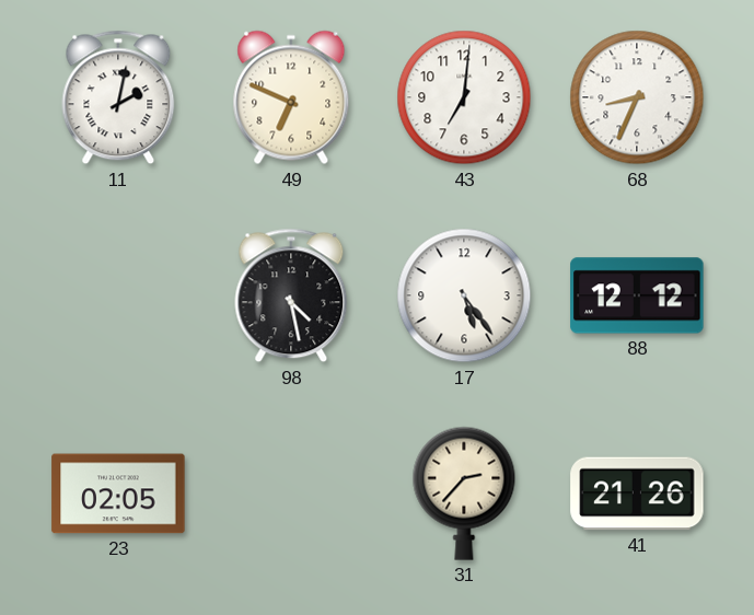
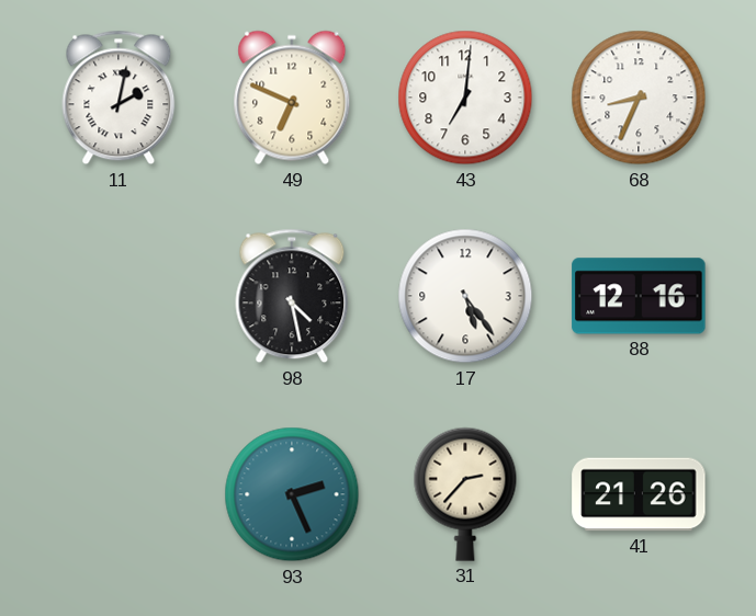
88: 12:12 -> 12:16
23: 02:05 -> none
93: none -> 2:26
